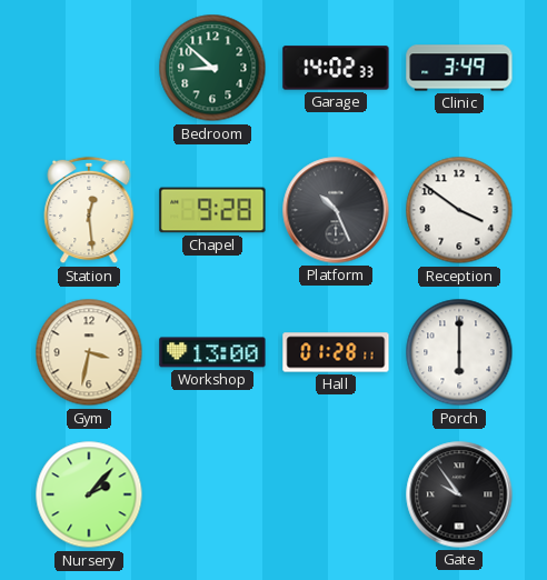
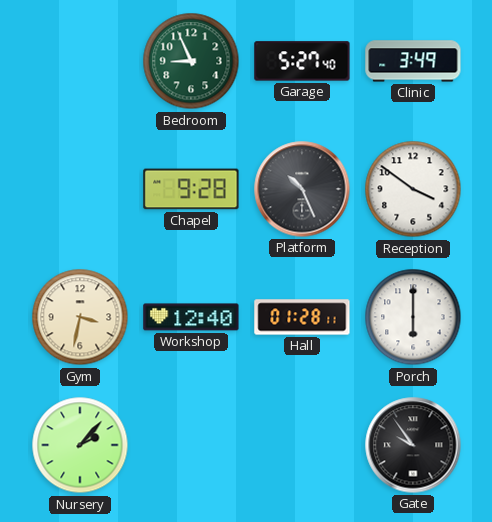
Bedroom: 8:52 -> 8:56
Garage: 14:02 -> 5:27
Station: 12:29 -> none
Workshop: 13:00 -> 12:40
